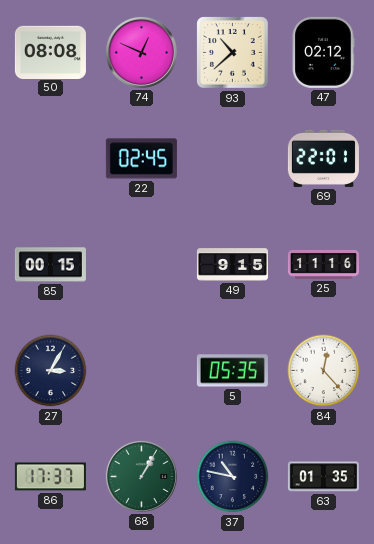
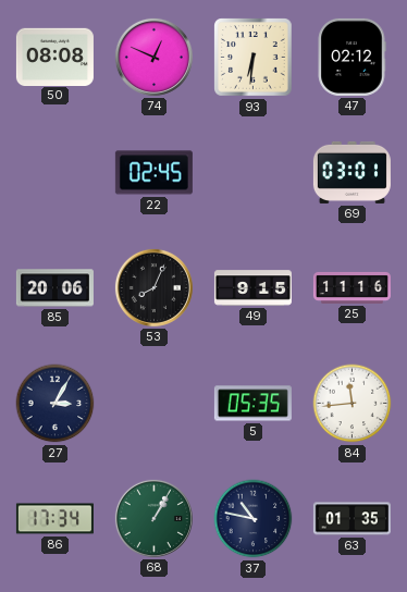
93: 10:38 -> 6:31
69: 22:01 -> 03:01
85: 00:15 -> 20:06
53: none -> 8:04
84: 12:23 -> 11:44
86: 17:37 -> 17:34
